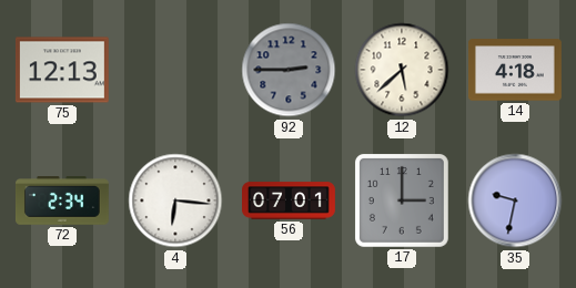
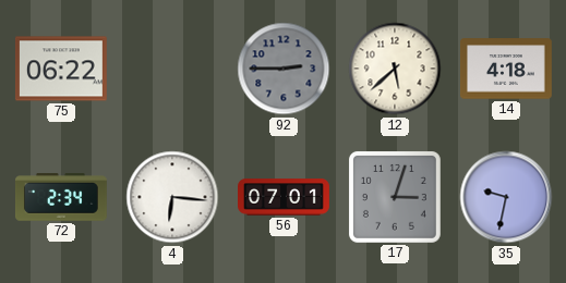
75: 12:13 -> 06:22
17: 3:00 -> 3:03
